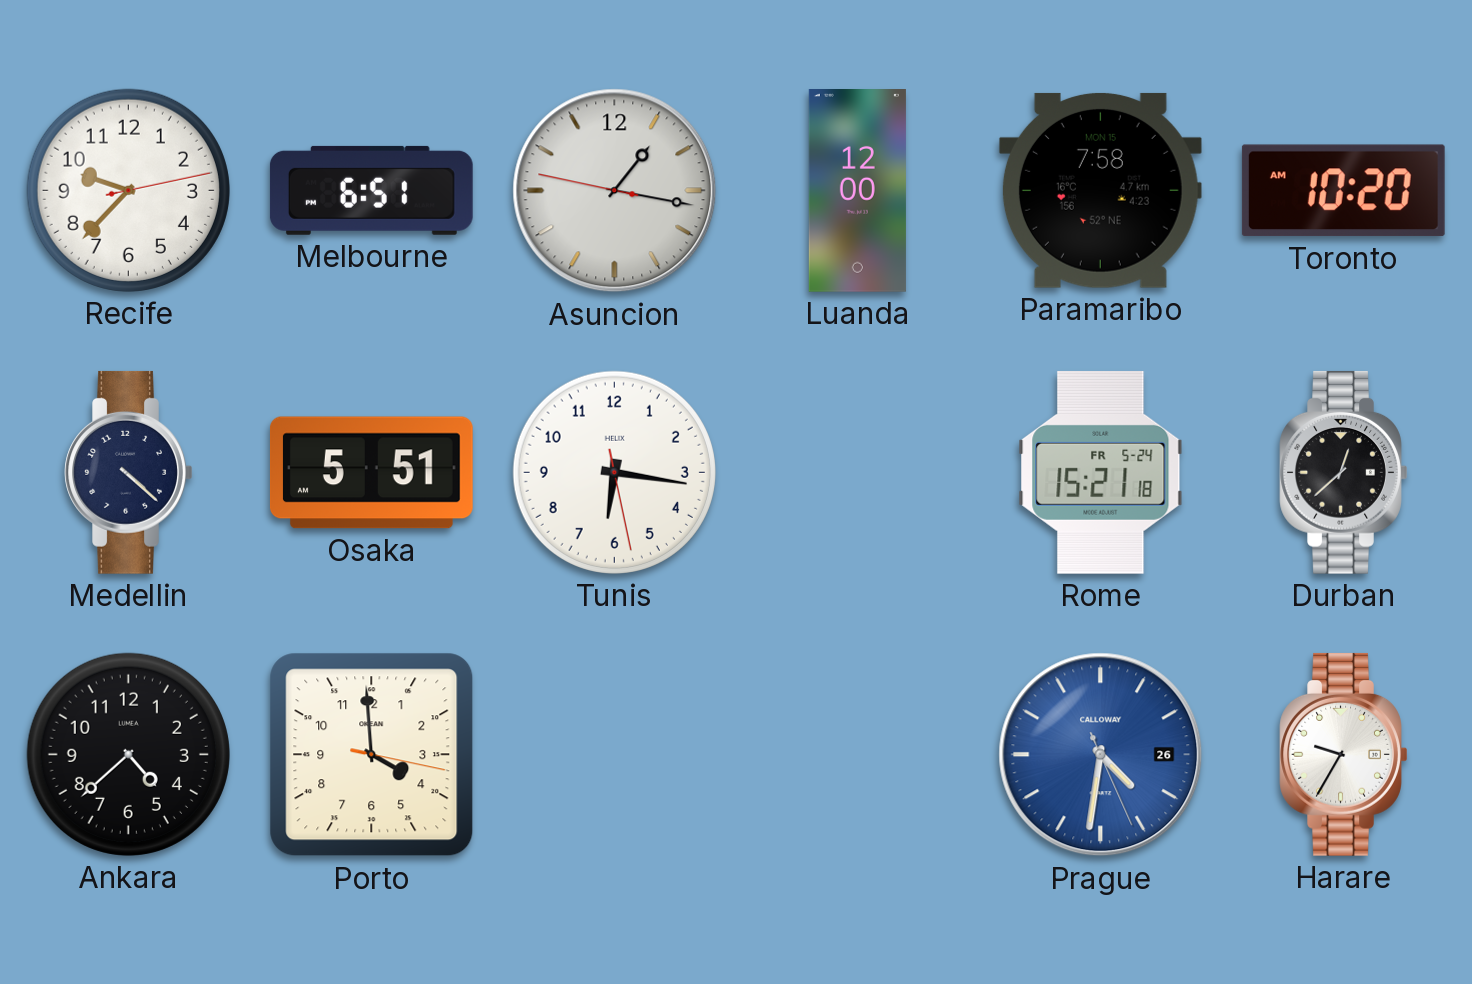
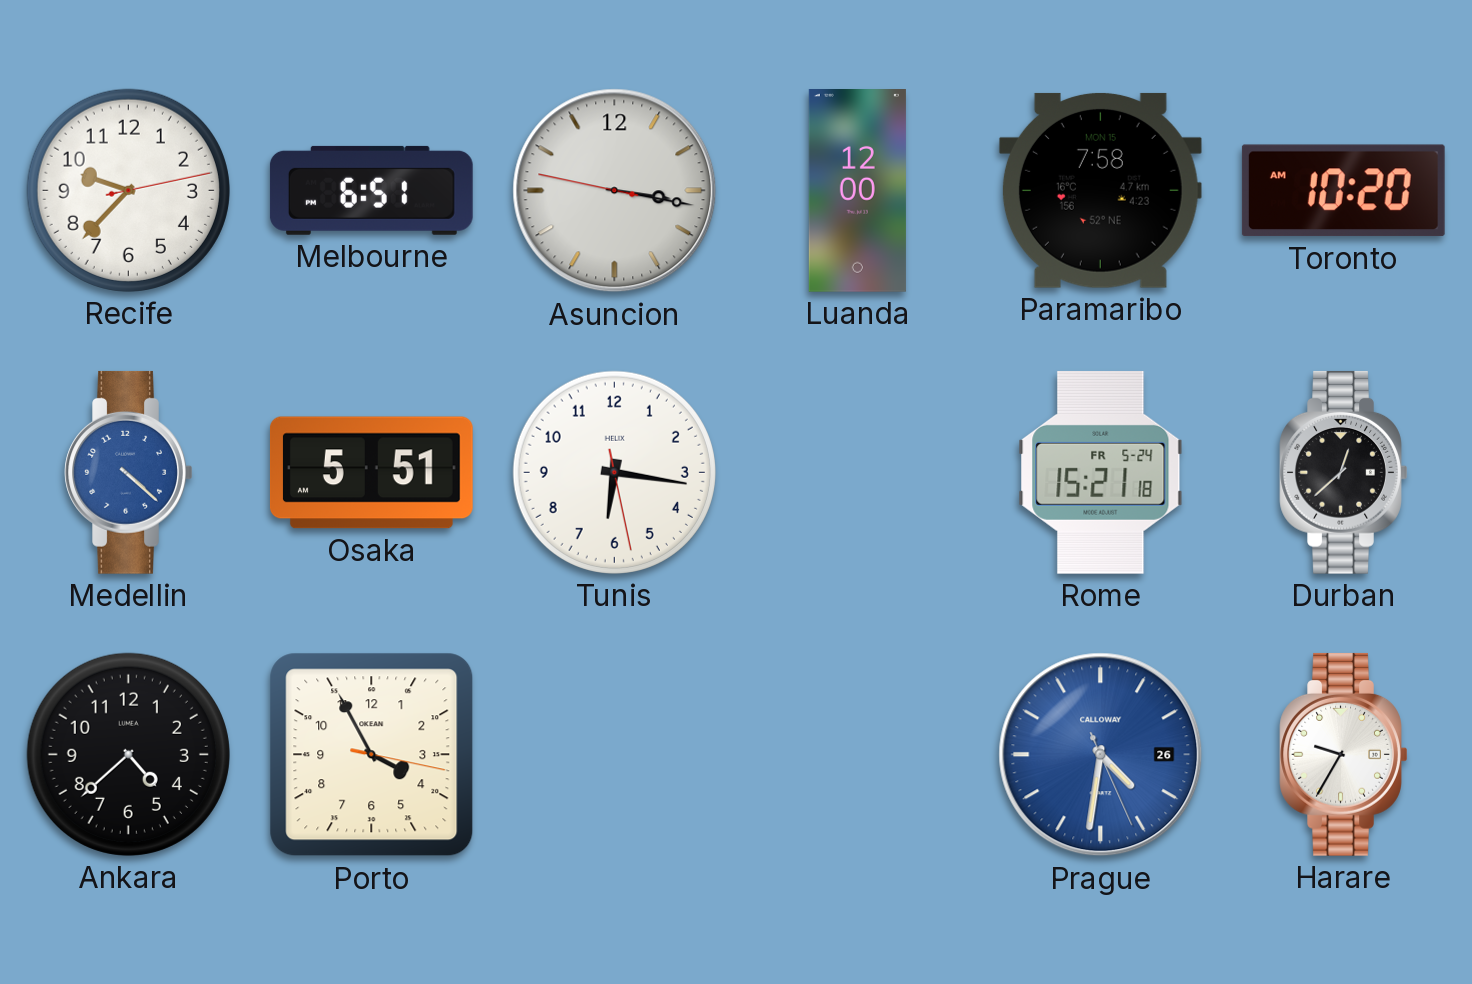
Asuncion: 1:16 -> 3:16
Medellin dial: navy -> blue
Porto: 3:59 -> 3:55
